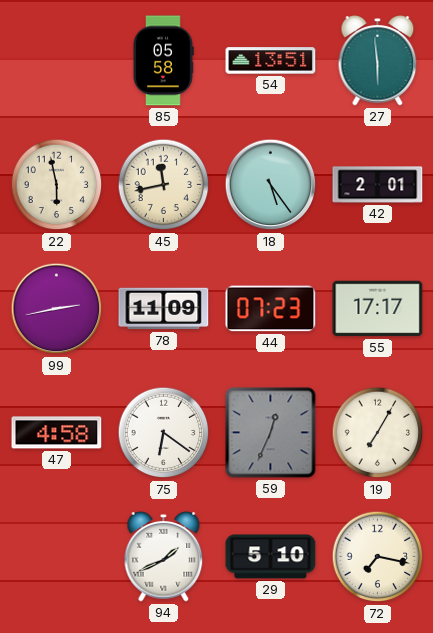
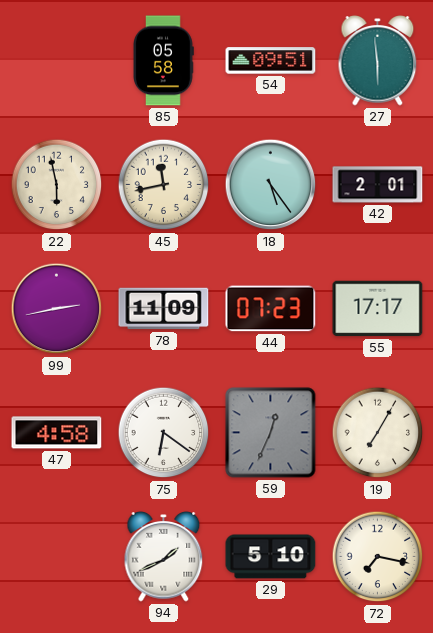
54: 13:51 -> 09:51
